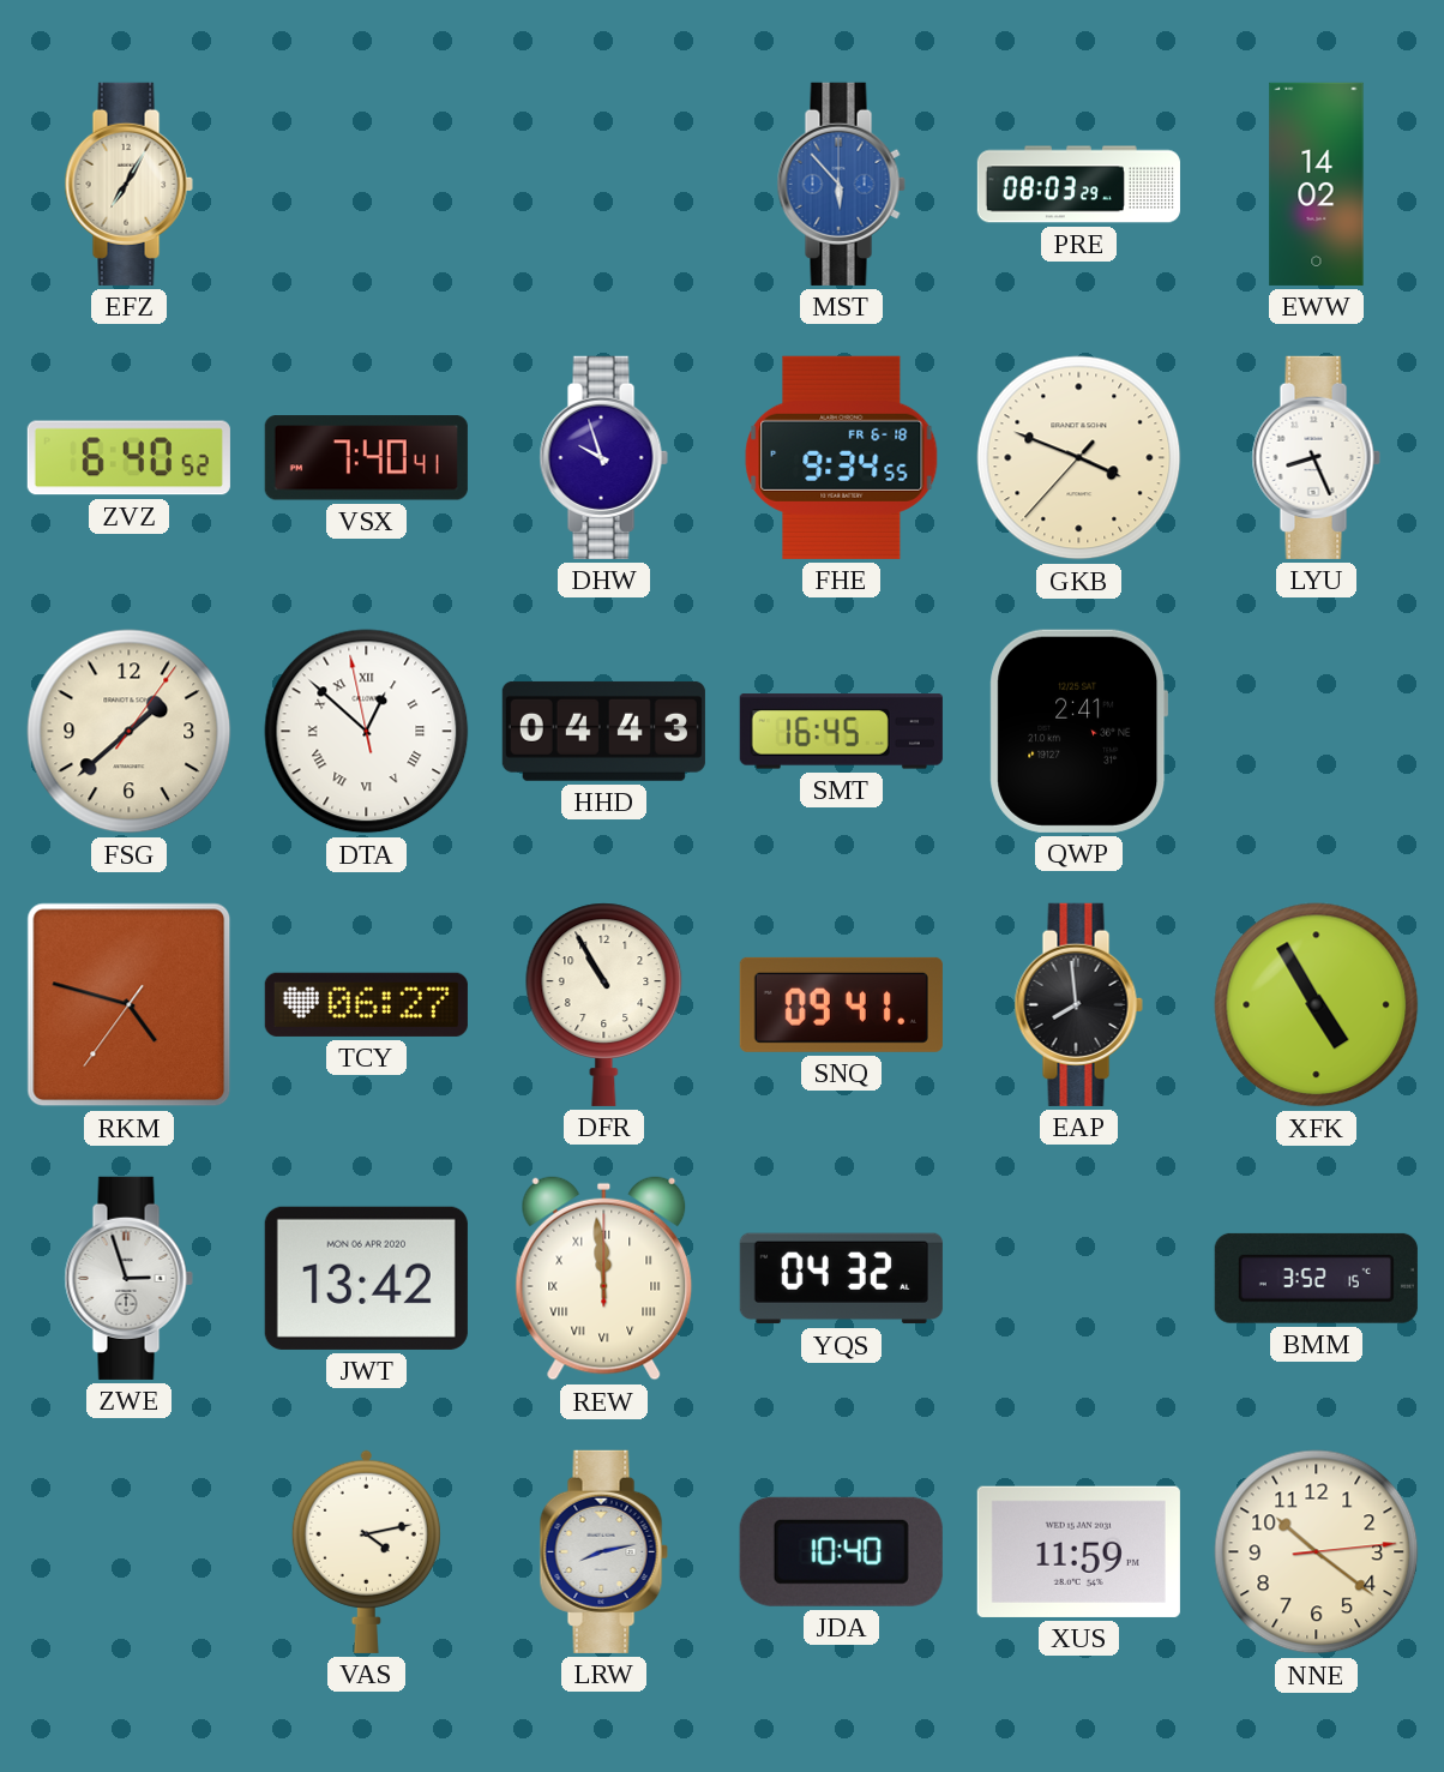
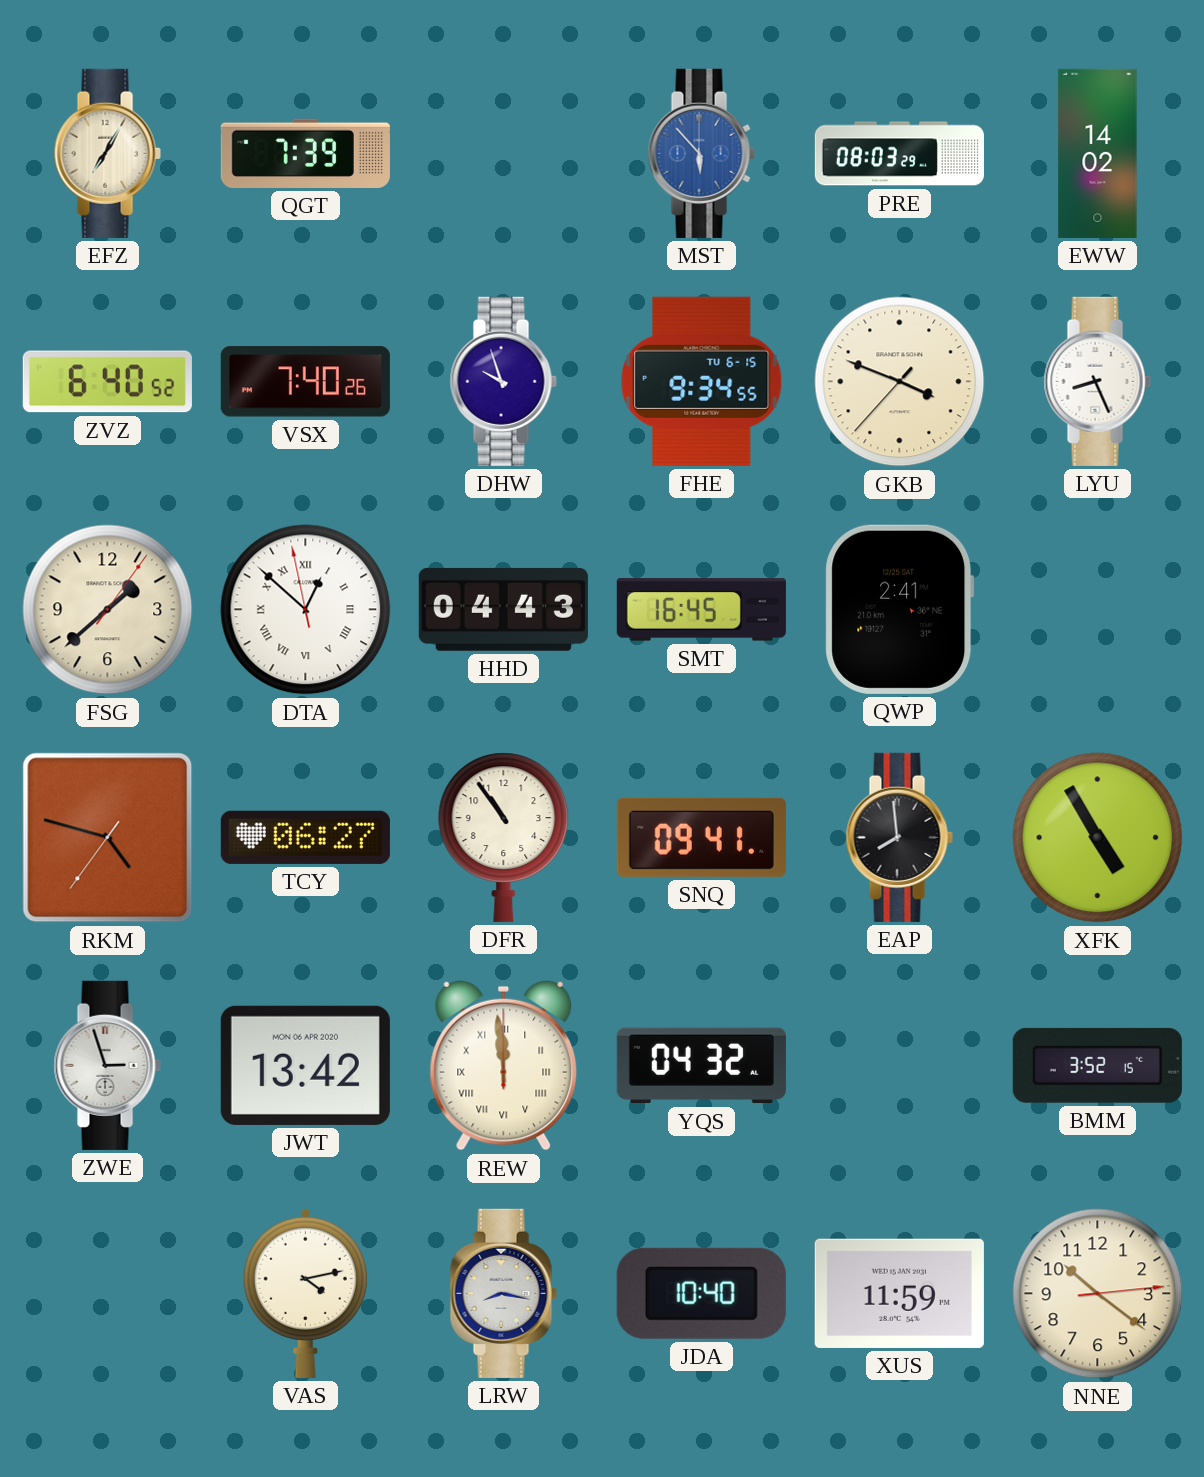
QGT: none -> 7:39
VSX: 7:40:41 -> 7:40:26
FHE date: FR 6-18 -> TU 6-15
DFR: 10:55 -> 10:54
LRW: 8:13 -> 8:17
